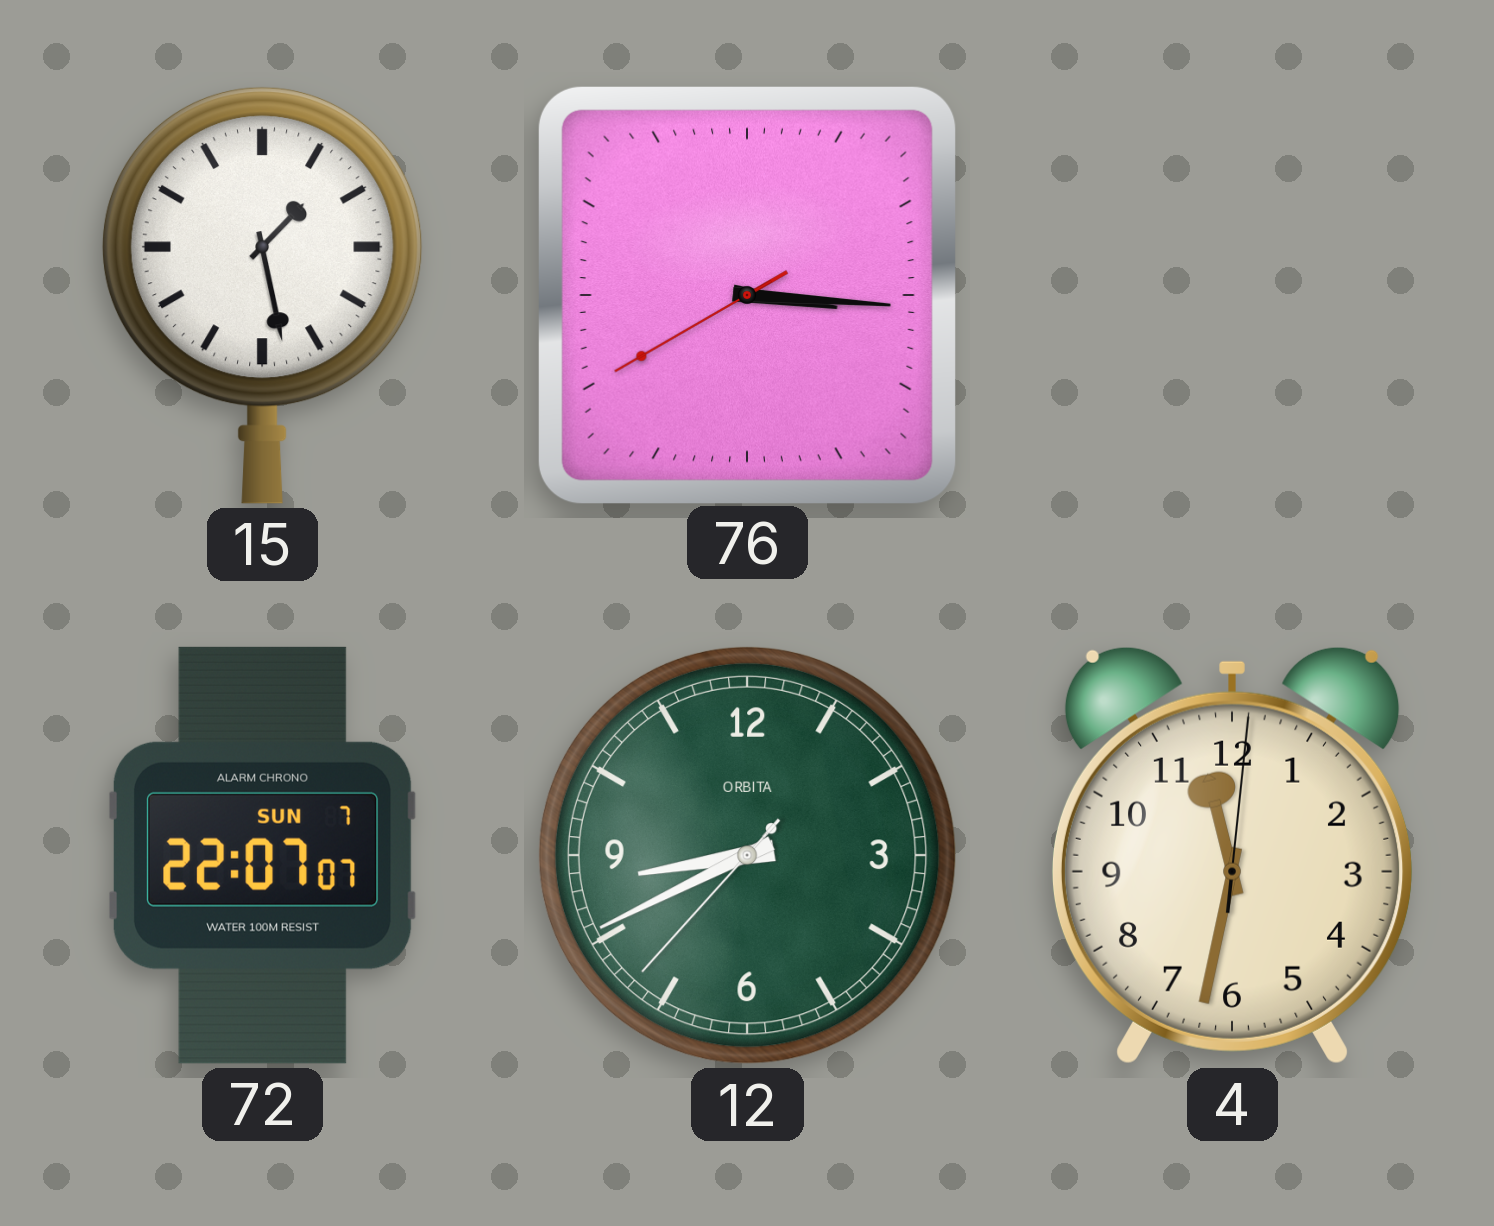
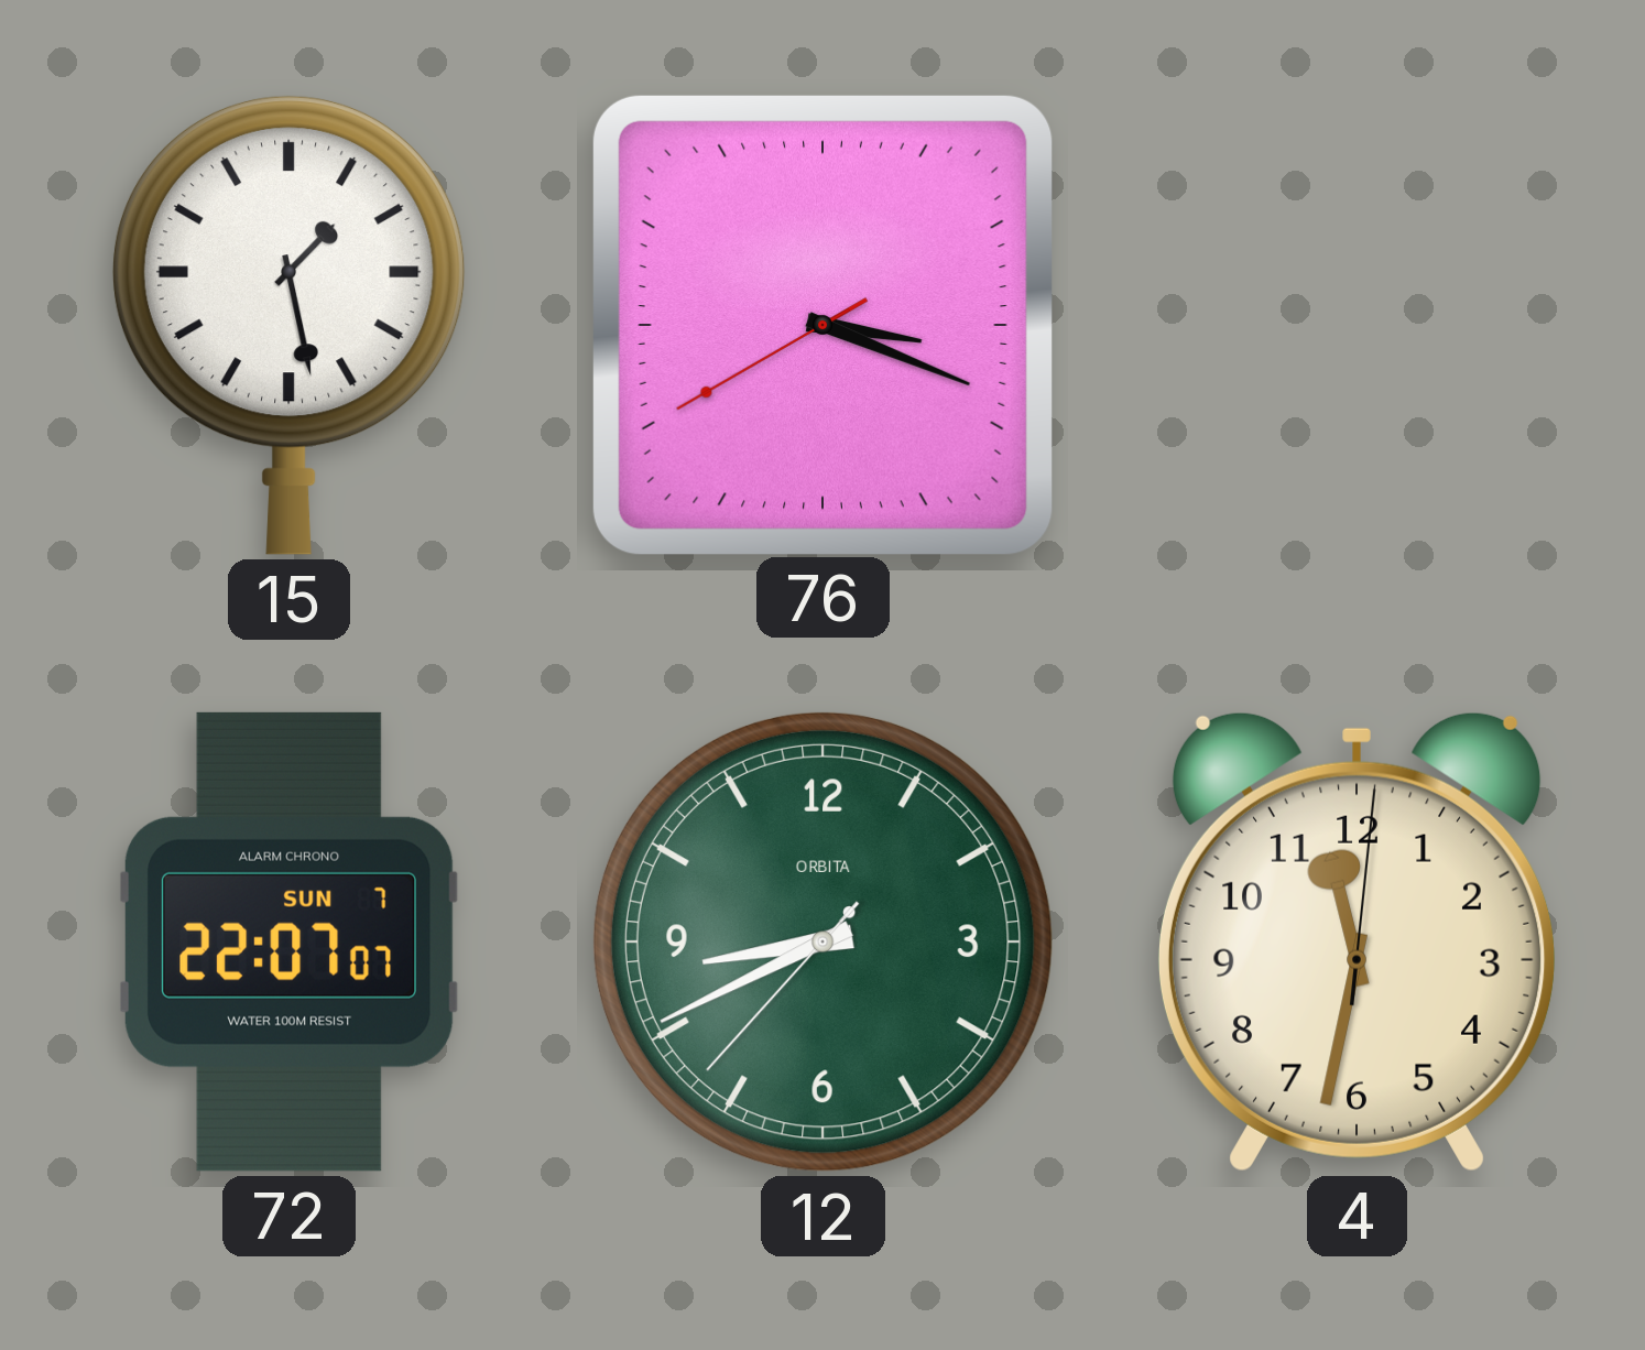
76: 3:15 -> 3:18
